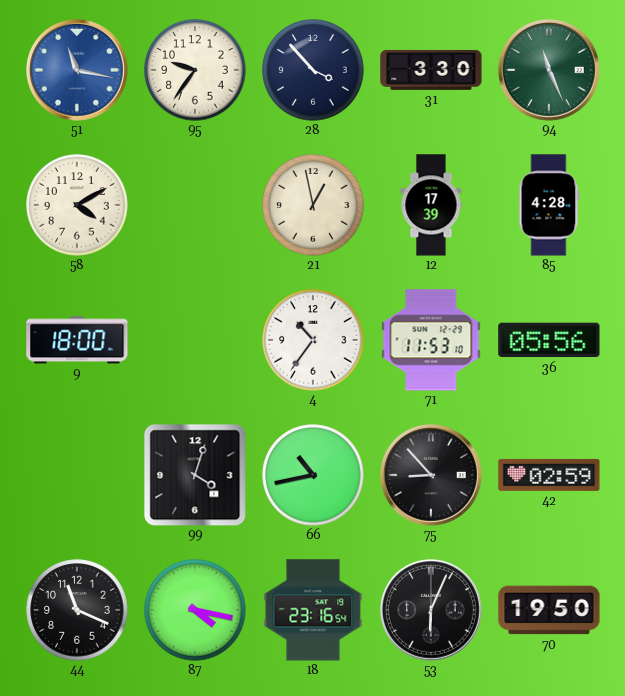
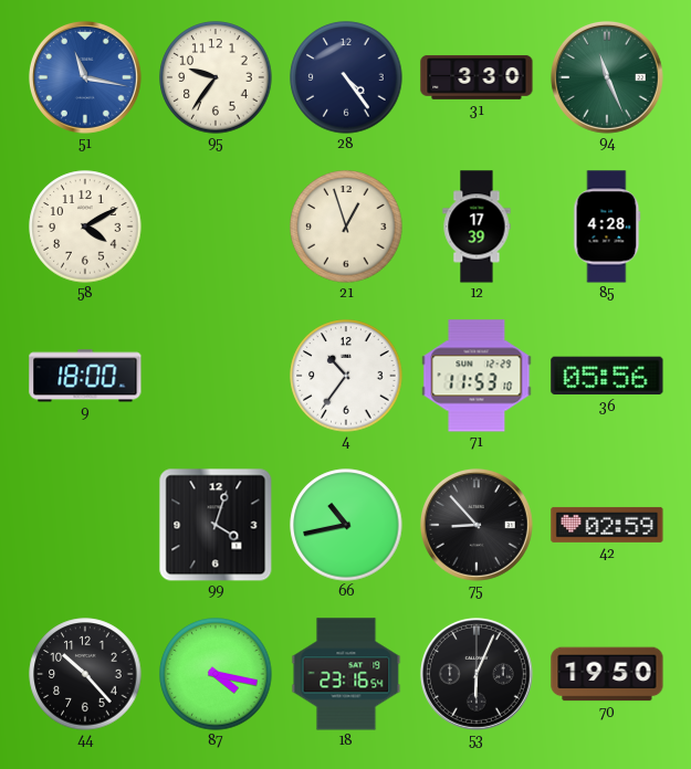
28: 3:53 -> 4:24
21: 12:58 -> 12:57
44: 11:19 -> 10:23
